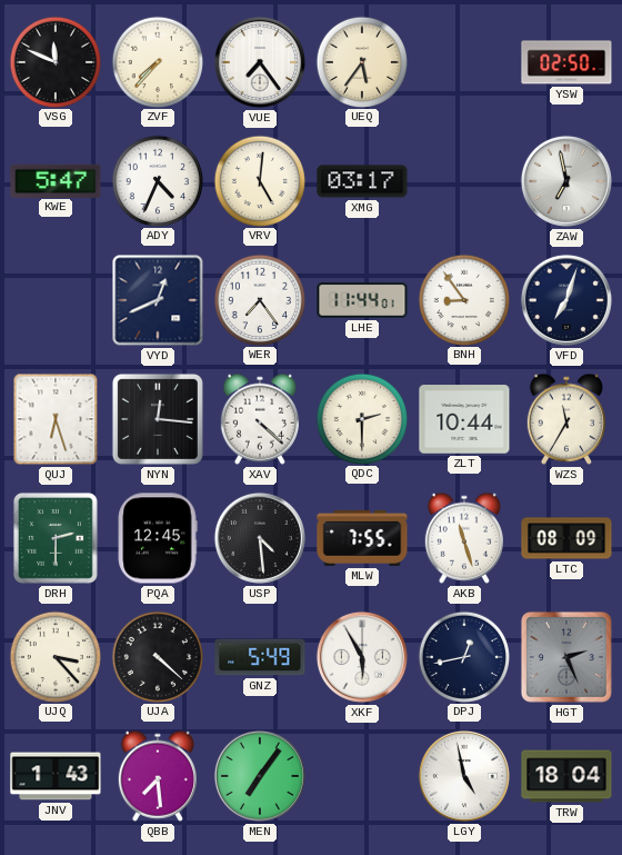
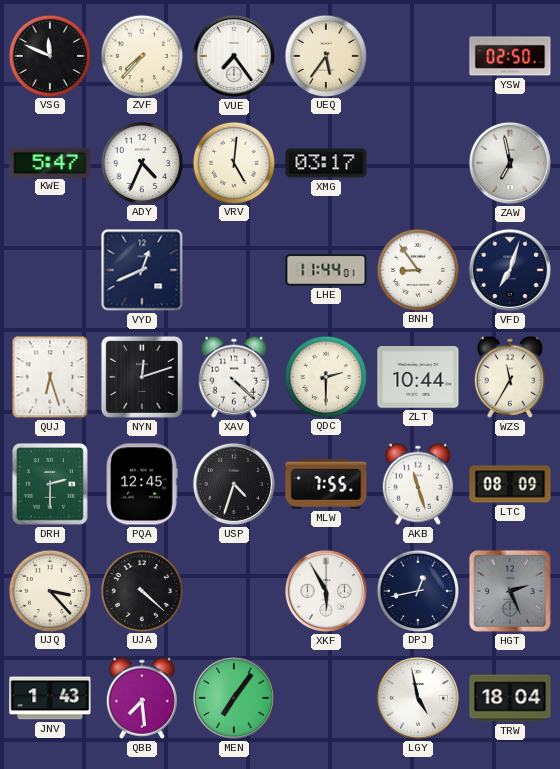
WER: 7:24 -> none
NYN: 12:16 -> 12:12
USP: 4:29 -> 4:33
GNZ: 5:49 -> none
